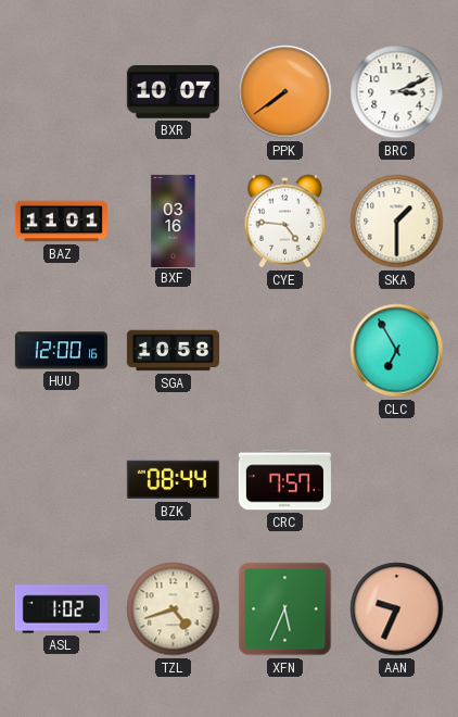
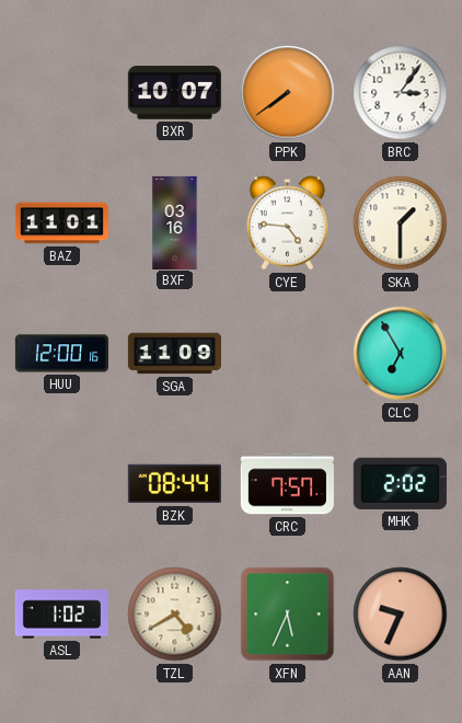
BRC: 3:11 -> 3:06
SGA: 10:58 -> 11:09
MHK: none -> 2:02
TZL: 4:42 -> 4:40
